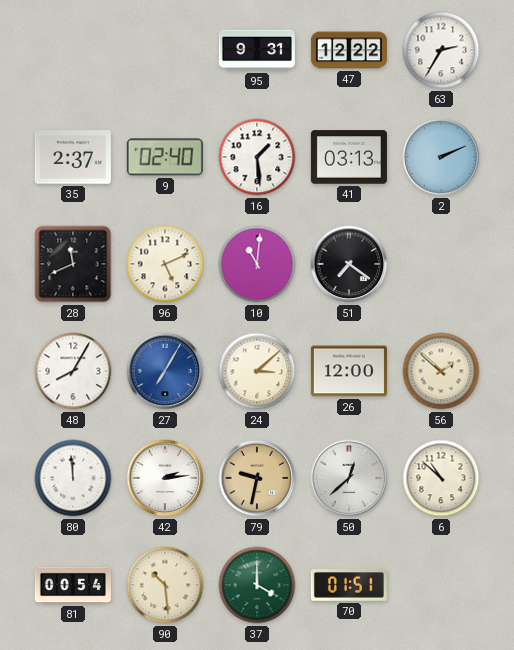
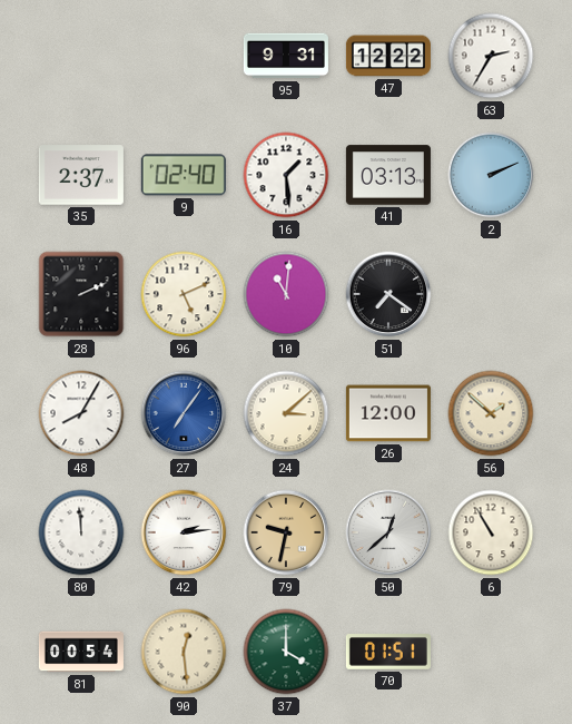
28: 11:41 -> 2:11
27: 7:05 -> 7:06
6: 10:52 -> 10:55
90: 10:29 -> 12:29
